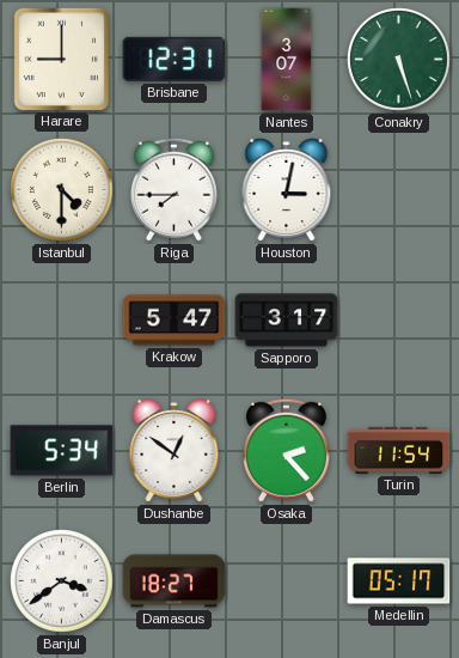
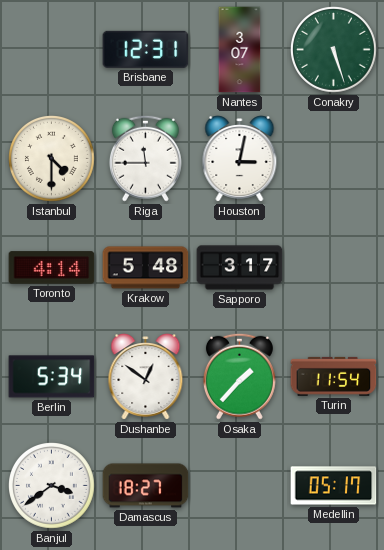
Harare: 9:00 -> none
Riga: 7:45 -> 11:45
Toronto: none -> 4:14
Krakow: 5:47 -> 5:48
Osaka: 2:23 -> 1:37
